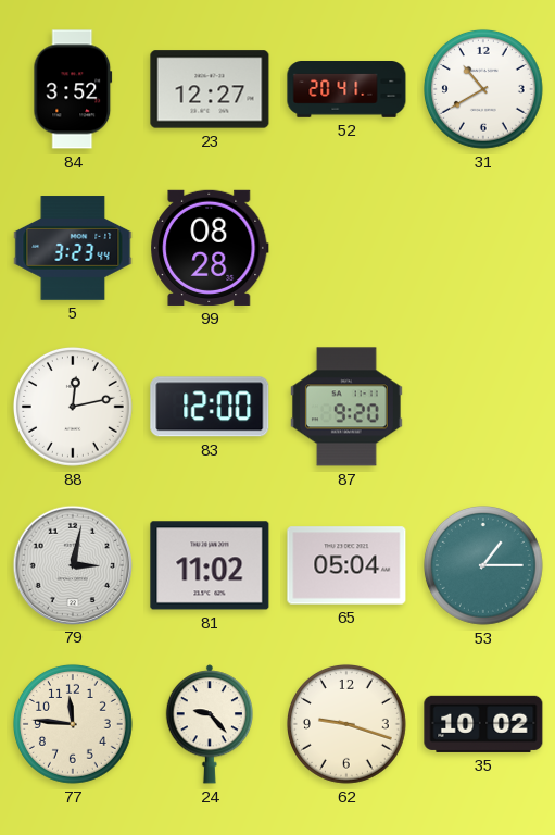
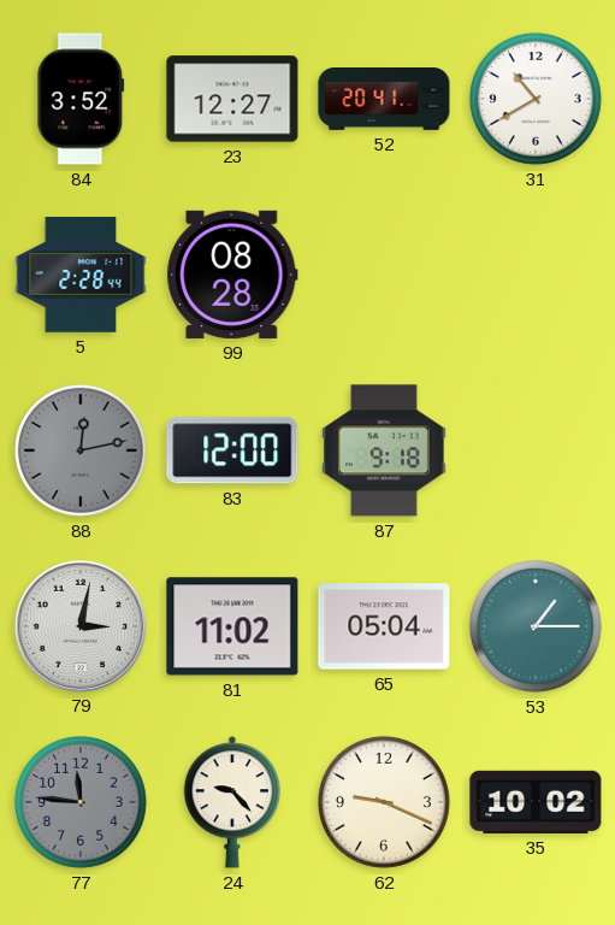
5: 3:23 -> 2:28
88 dial: white -> grey
87: 9:20 -> 9:18
77 dial: cream -> grey
62: 9:18 -> 9:19
